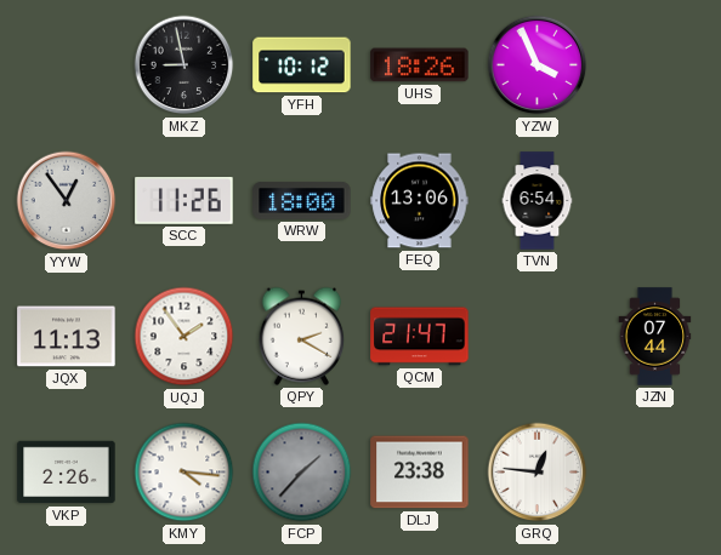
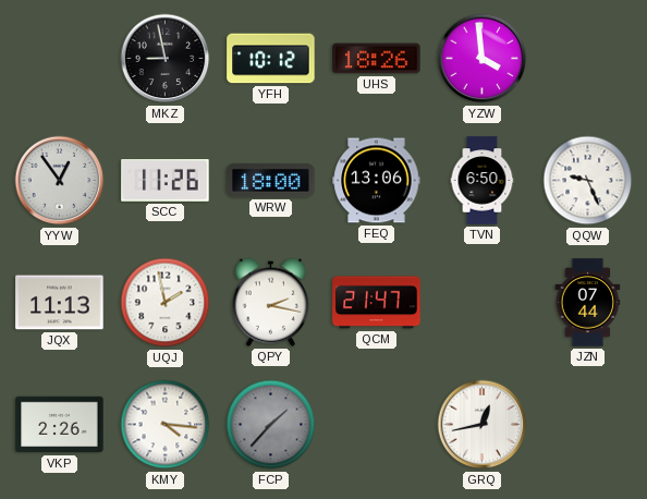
YZW: 3:56 -> 3:59
TVN: 6:54 -> 6:50
QQW: none -> 9:26
UQJ: 1:54 -> 1:58
QPY: 2:20 -> 2:17
DLJ: 23:38 -> none
GRQ: 12:46 -> 12:43
